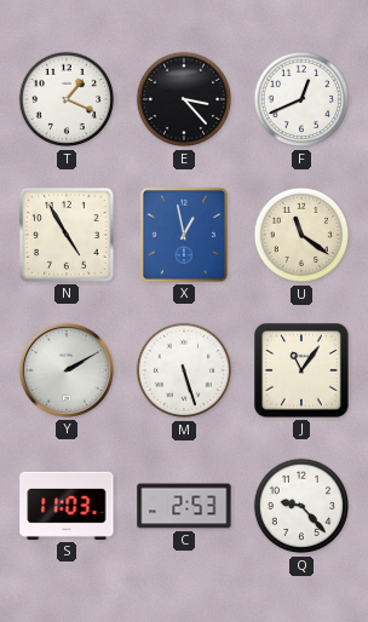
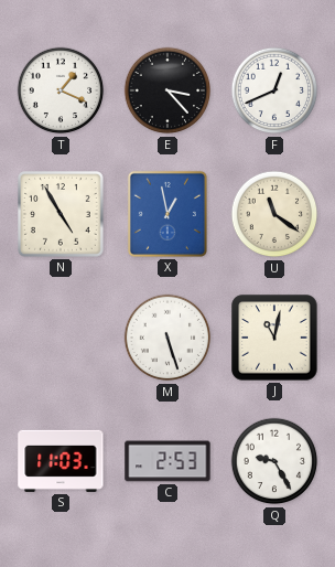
Y: 2:10 -> none
J: 11:06 -> 11:02
Q: 9:23 -> 9:25
